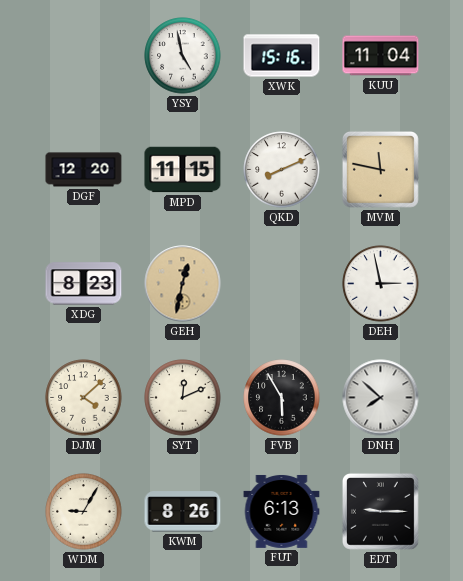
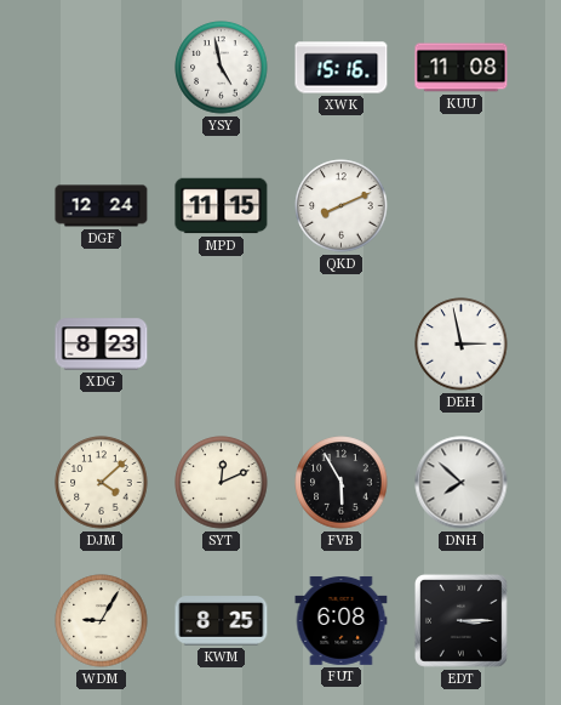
KUU: 11:04 -> 11:08
DGF: 12:20 -> 12:24
MVM: 11:47 -> none
GEH: 12:32 -> none
KWM: 8:26 -> 8:25
FUT: 6:13 -> 6:08
EDT: 9:15 -> 3:15
